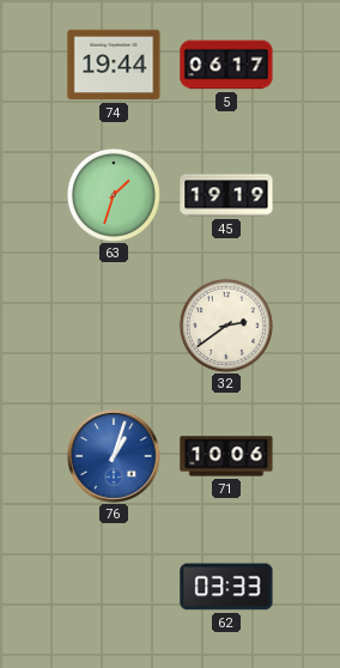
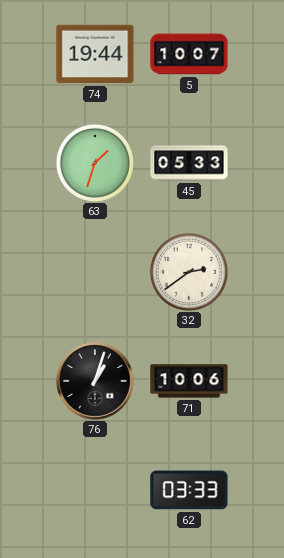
5: 06:17 -> 10:07
45: 19:19 -> 05:33
76 dial: blue -> black
